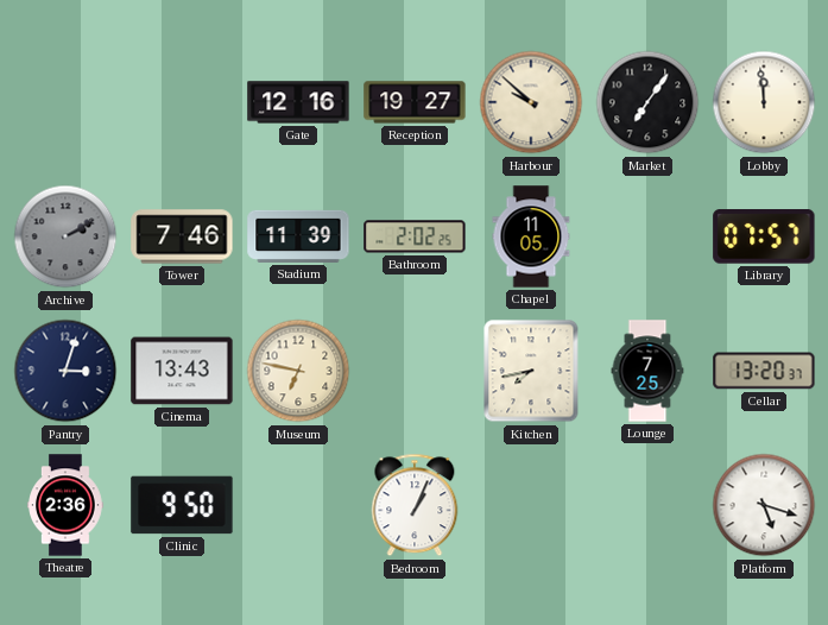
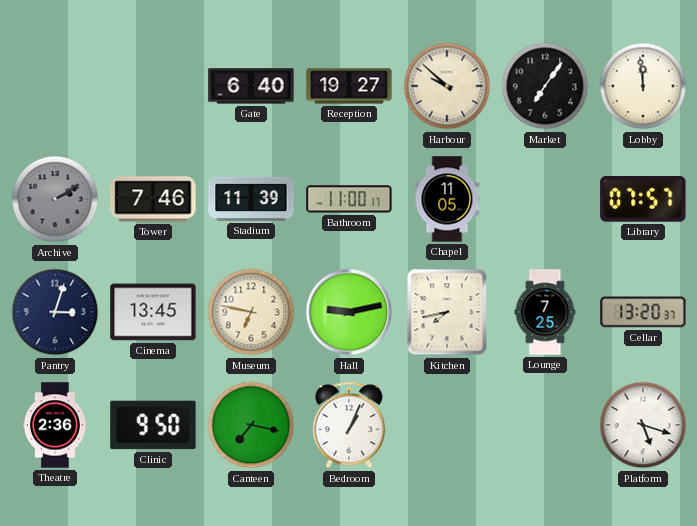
Gate: 12:16 -> 6:40
Bathroom: 2:02 -> 11:00
Cinema: 13:43 -> 13:45
Hall: none -> 9:13
Canteen: none -> 7:17
